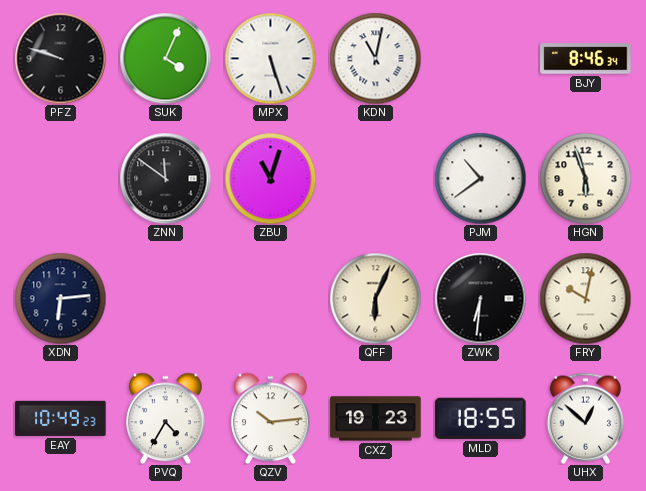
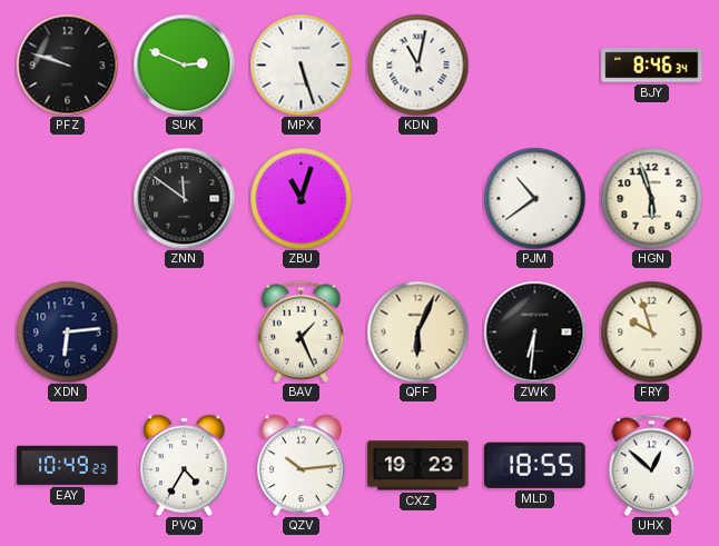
SUK: 4:04 -> 2:49
BAV: none -> 1:26
FRY: 10:02 -> 9:57
